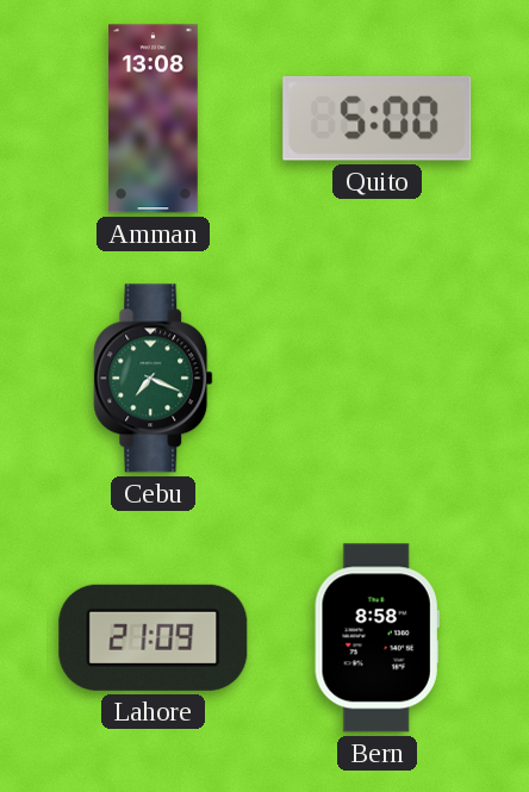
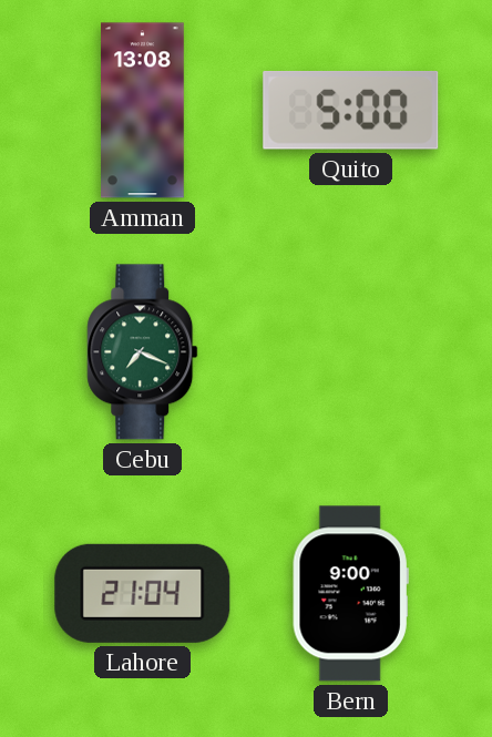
Lahore: 21:09 -> 21:04
Bern: 8:58 -> 9:00
